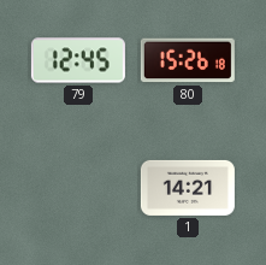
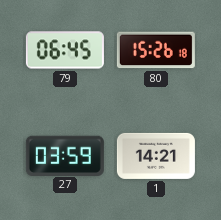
79: 12:45 -> 06:45
27: none -> 03:59
